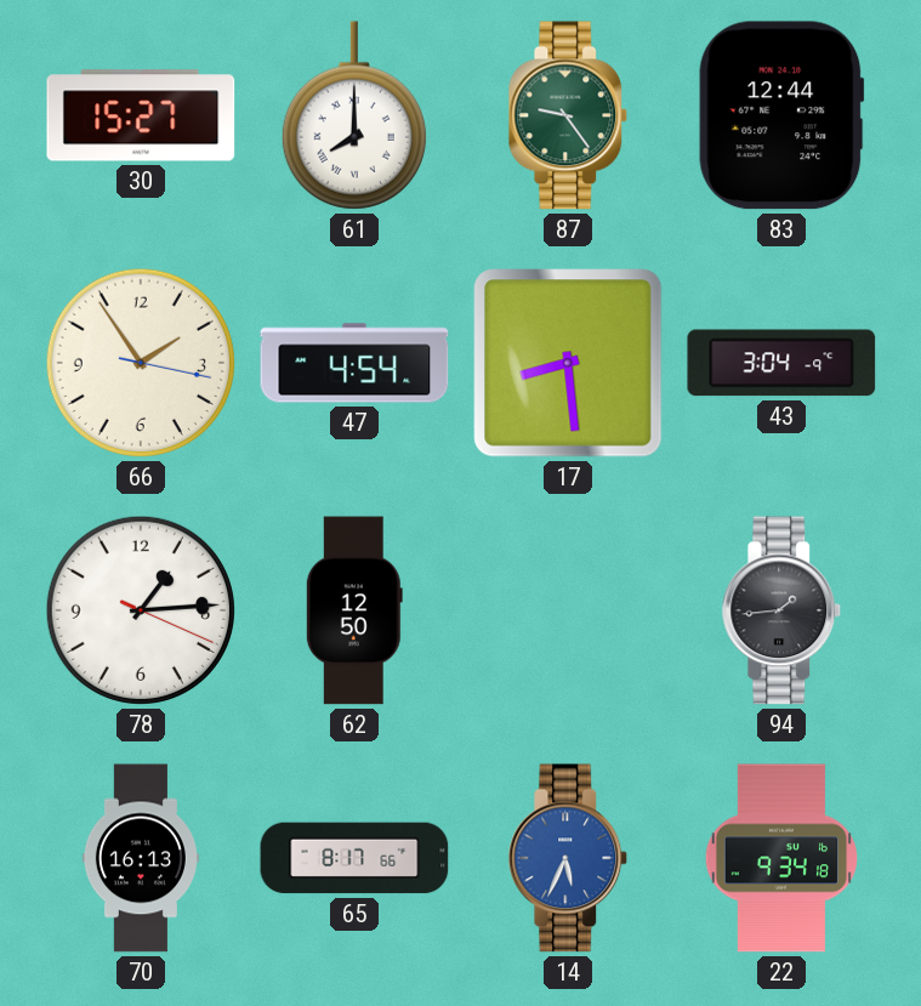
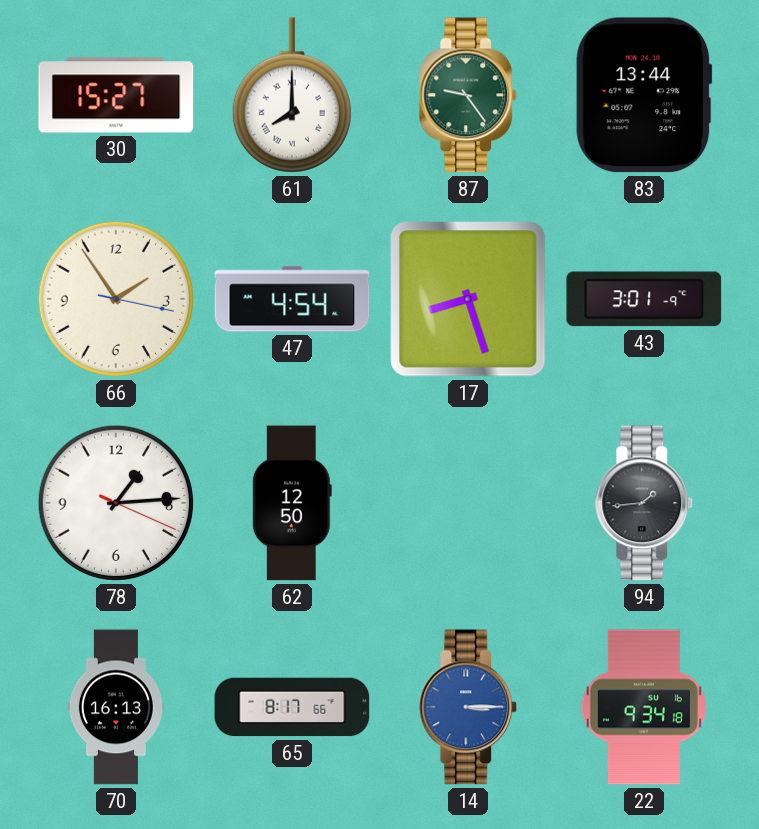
83: 12:44 -> 13:44
17: 8:29 -> 8:27
43: 3:04 -> 3:01
14: 5:34 -> 3:15
